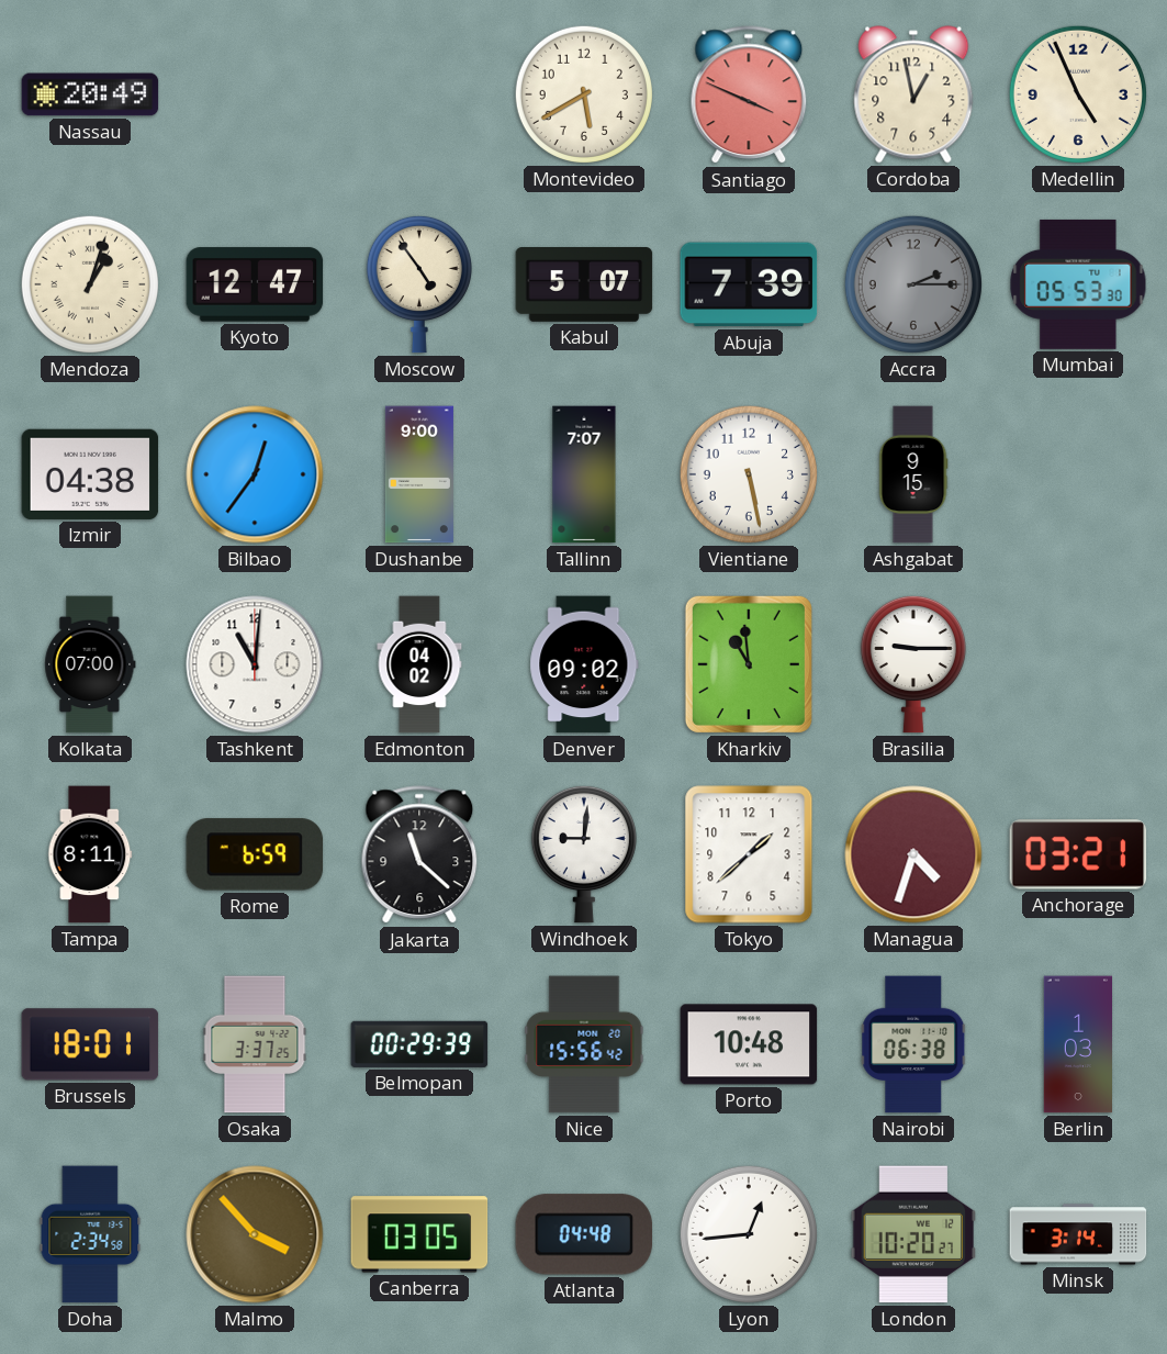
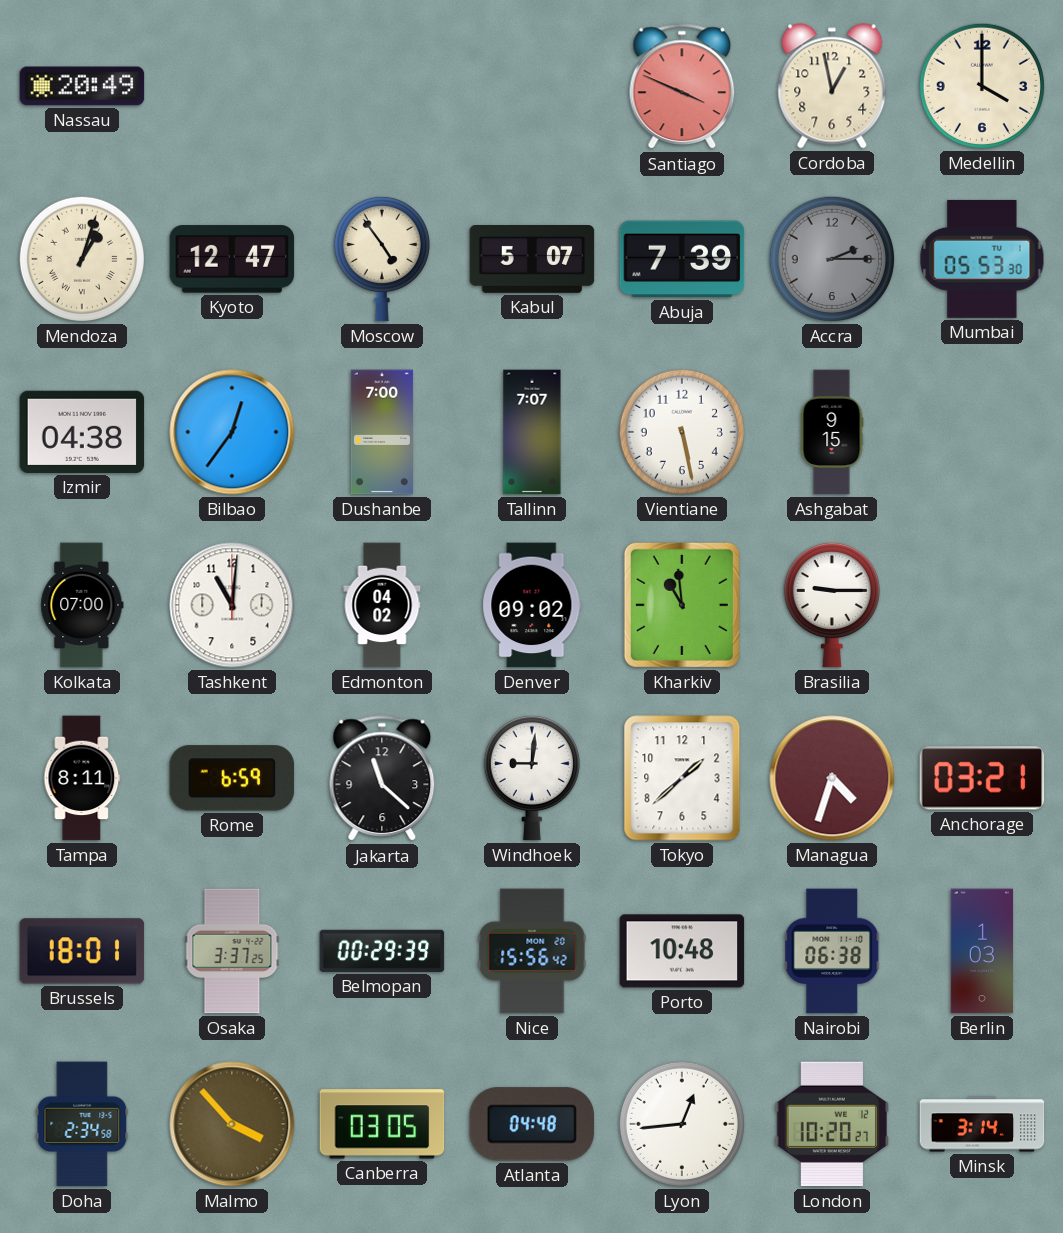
Montevideo: 5:40 -> none
Medellin: 4:56 -> 4:00
Dushanbe: 9:00 -> 7:00
